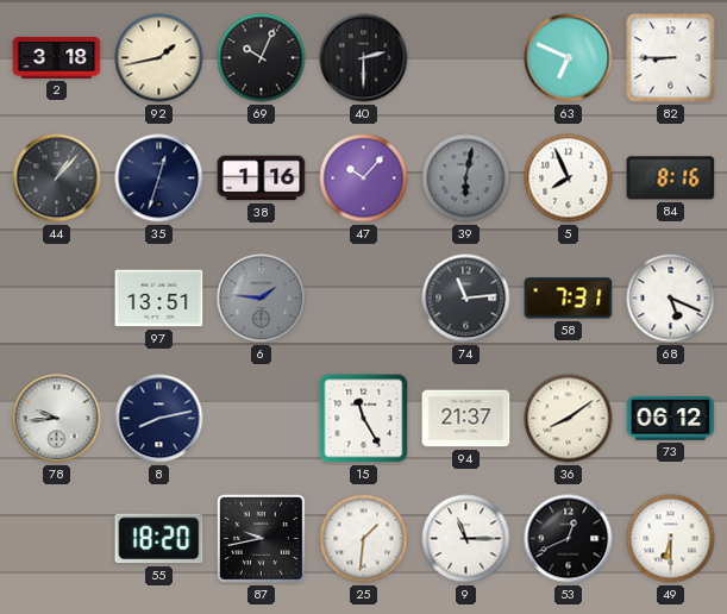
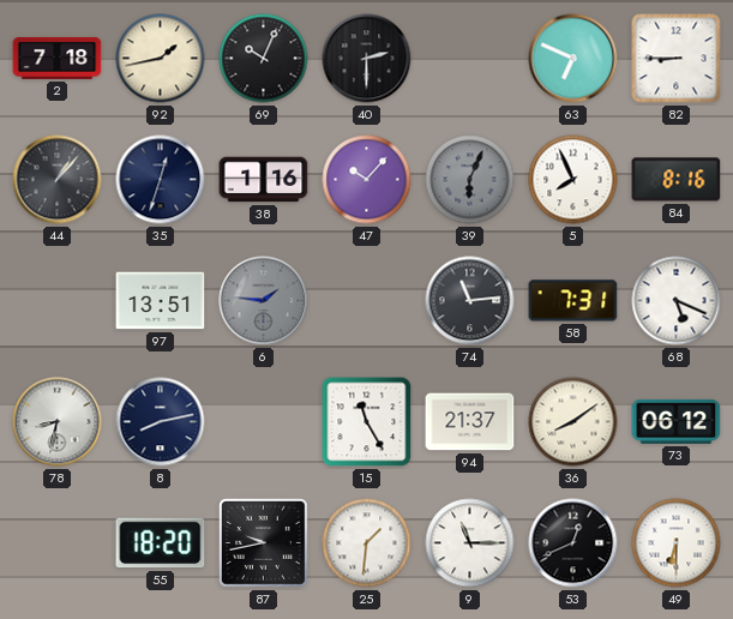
2: 3:18 -> 7:18
39: 6:02 -> 6:04
78: 9:44 -> 8:32
